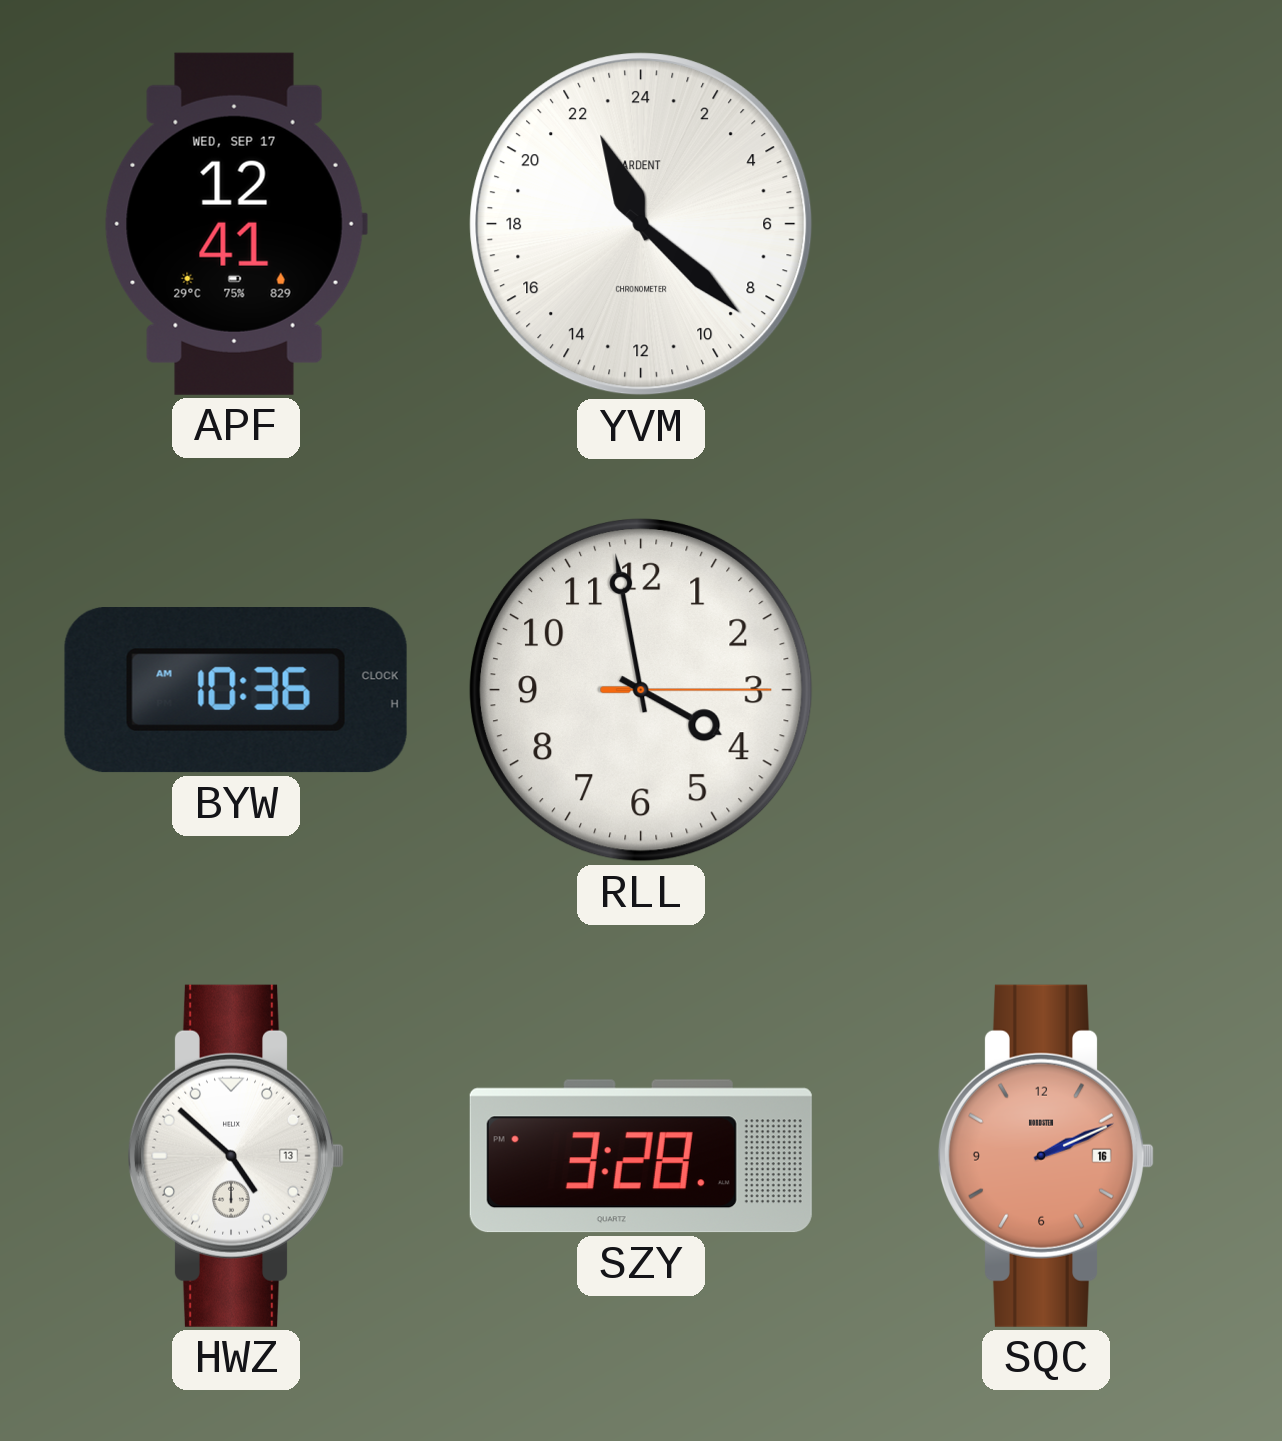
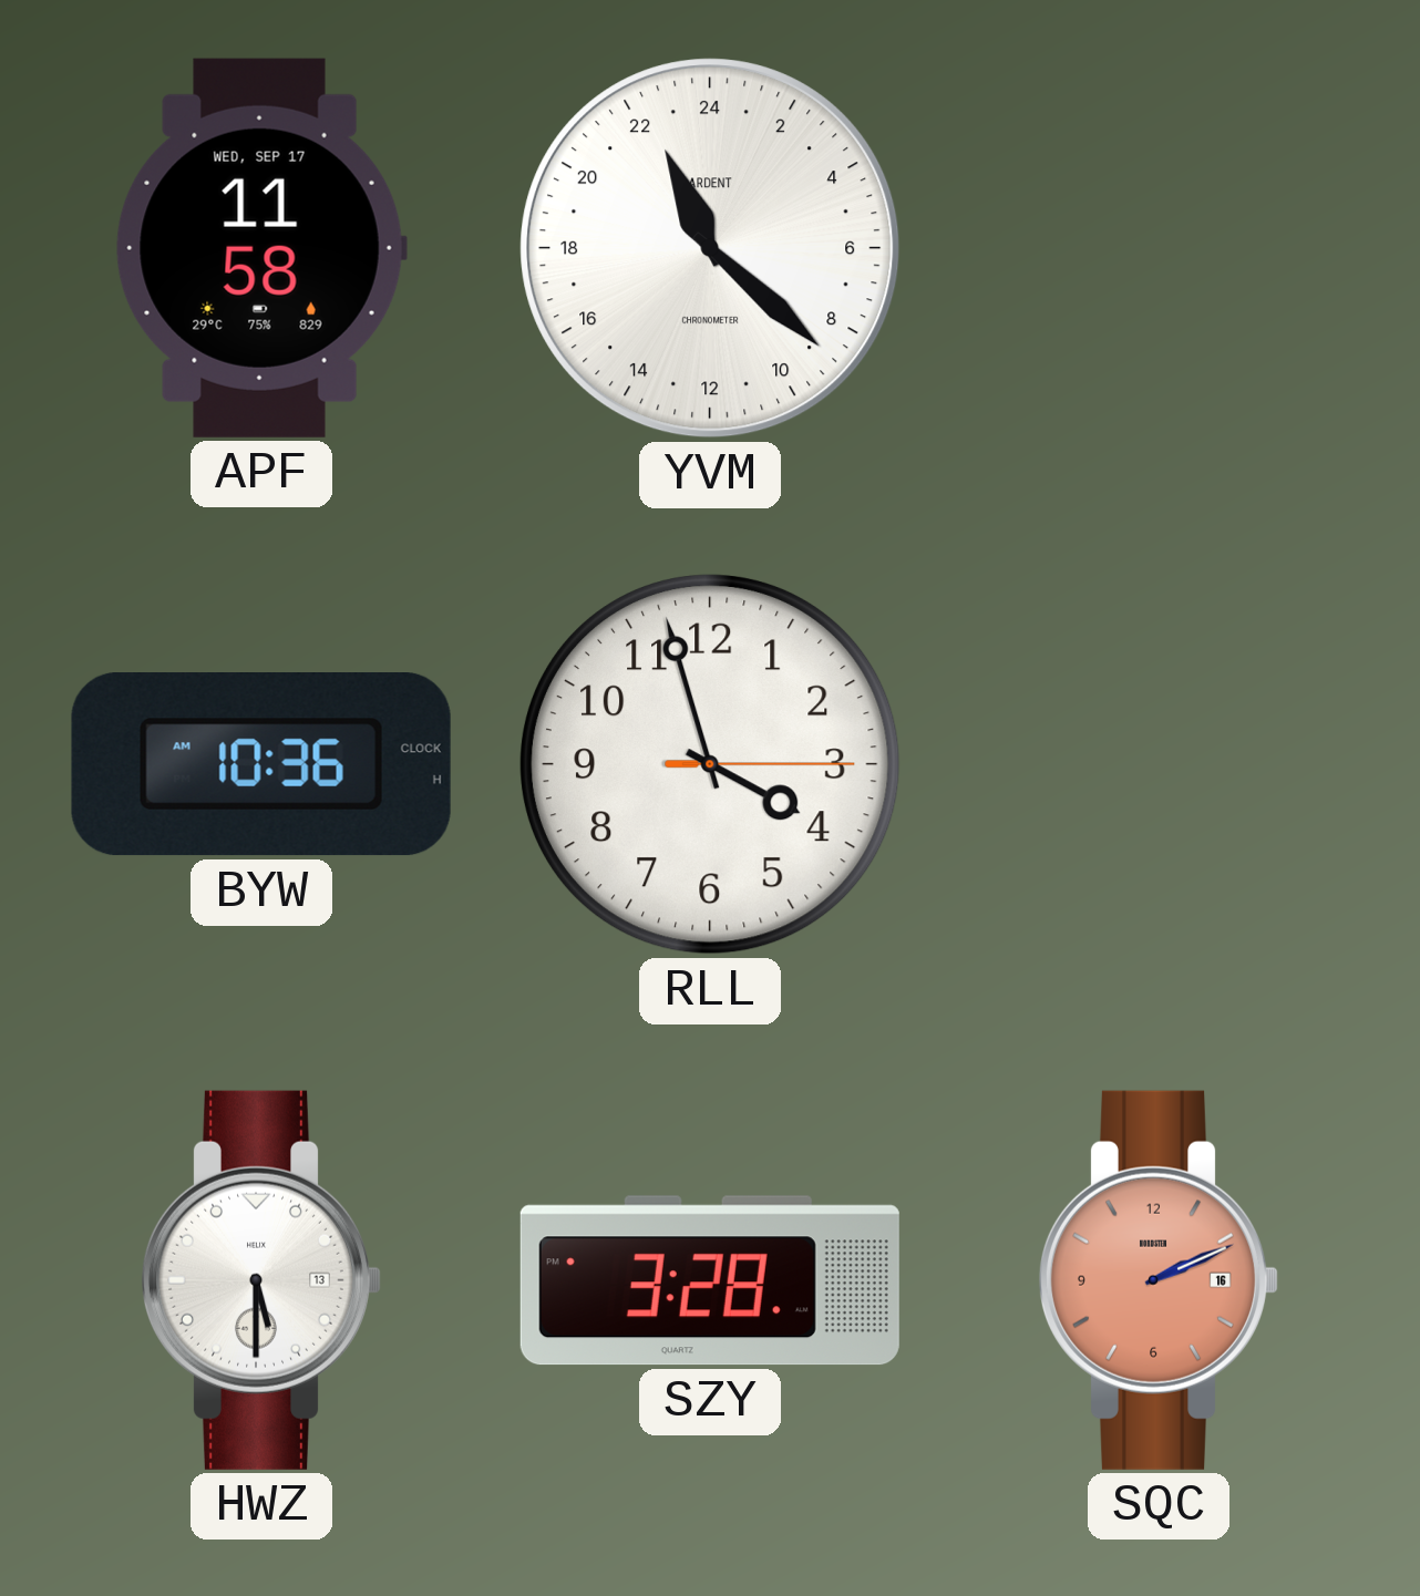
APF: 12:41 -> 11:58
RLL: 3:58 -> 3:57
HWZ: 4:52 -> 5:30
